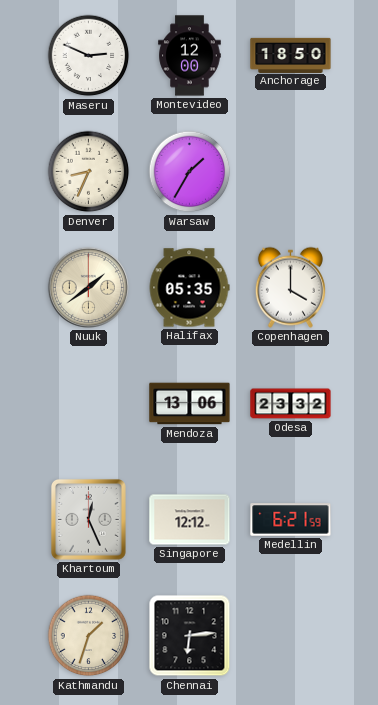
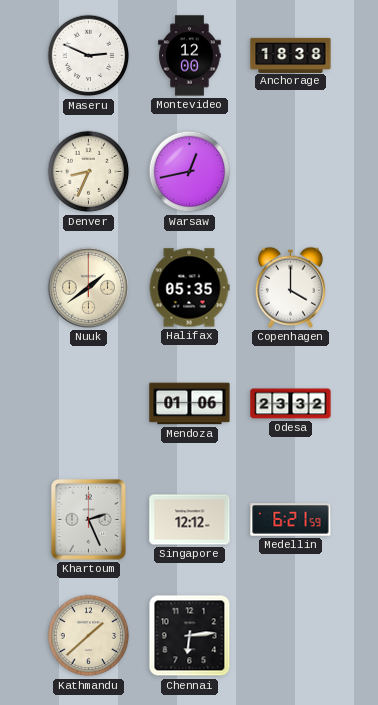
Anchorage: 18:50 -> 18:38
Warsaw: 1:35 -> 12:43
Mendoza: 13:06 -> 01:06
Khartoum: 12:26 -> 2:26
Kathmandu: 1:33 -> 1:38
